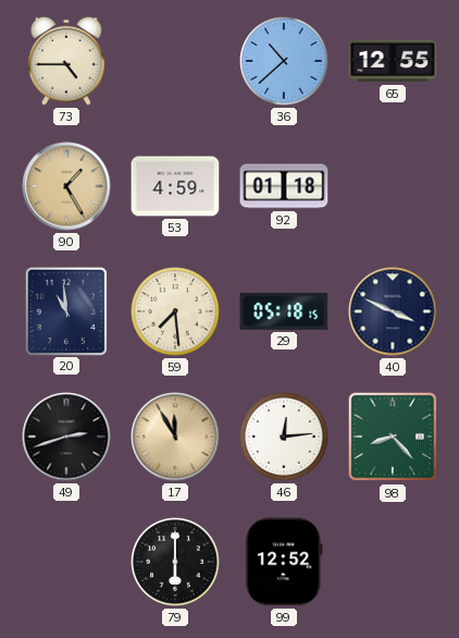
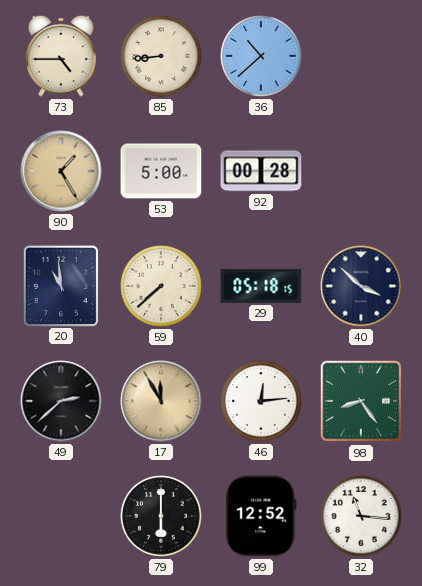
85: none -> 8:44
65: 12:55 -> none
53: 4:59 -> 5:00
92: 01:18 -> 00:28
59: 7:29 -> 7:38
40: 3:49 -> 3:52
49: 2:42 -> 2:38
98: 8:23 -> 8:24
32: none -> 11:16
